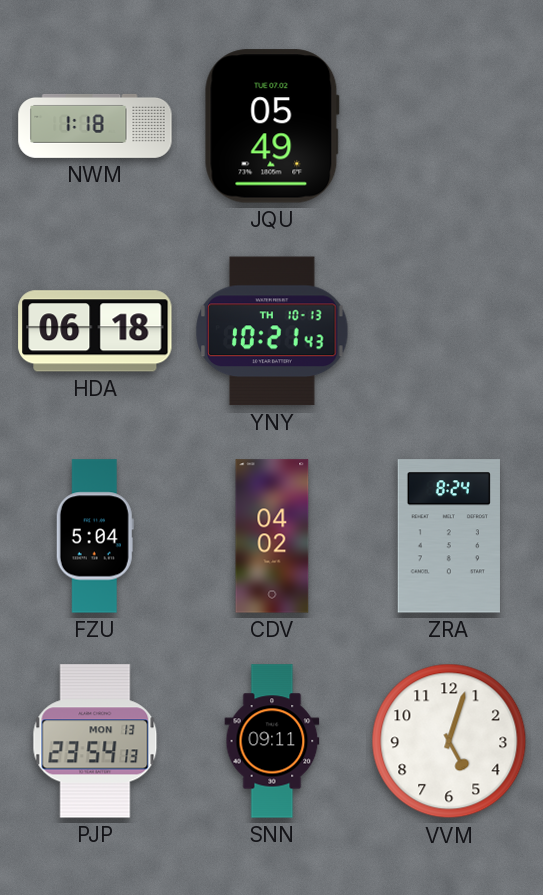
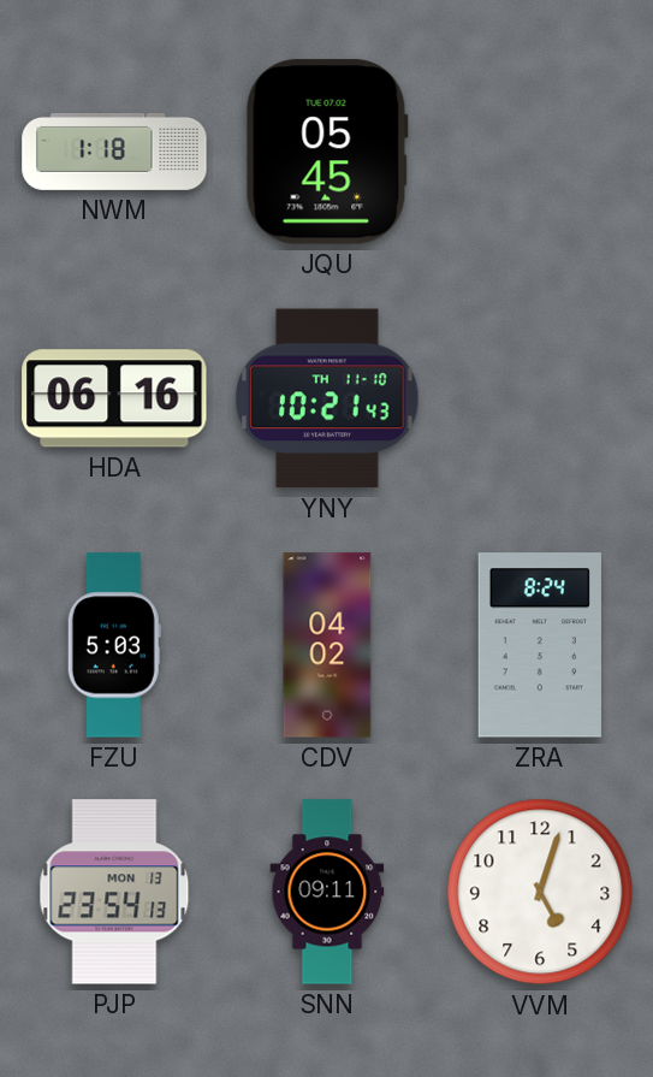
JQU: 05:49 -> 05:45
HDA: 06:18 -> 06:16
YNY date: TH 10-13 -> TH 11-10
FZU: 5:04 -> 5:03
